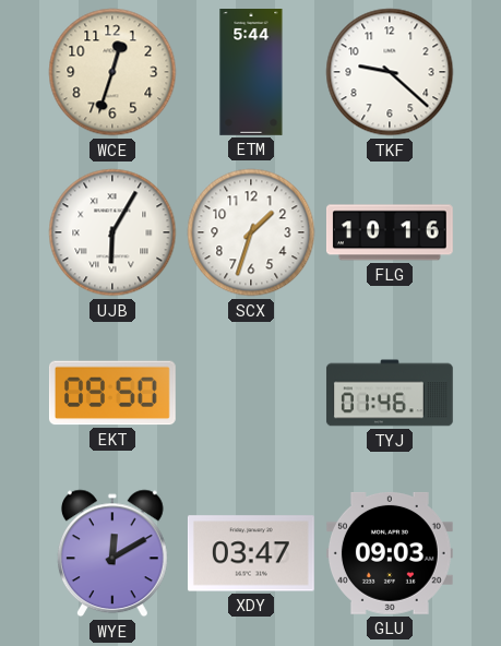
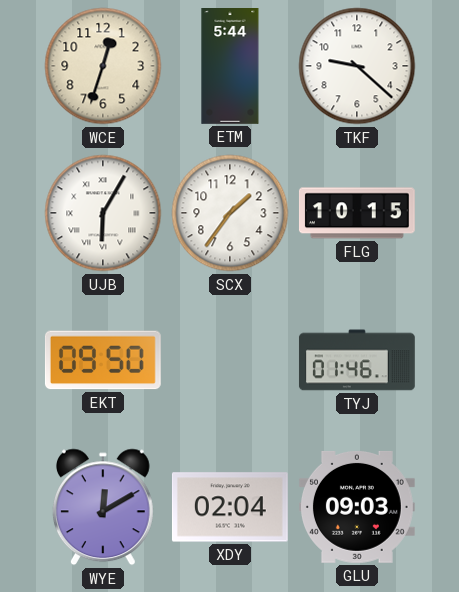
SCX: 1:33 -> 1:36
FLG: 10:16 -> 10:15
XDY: 03:47 -> 02:04
